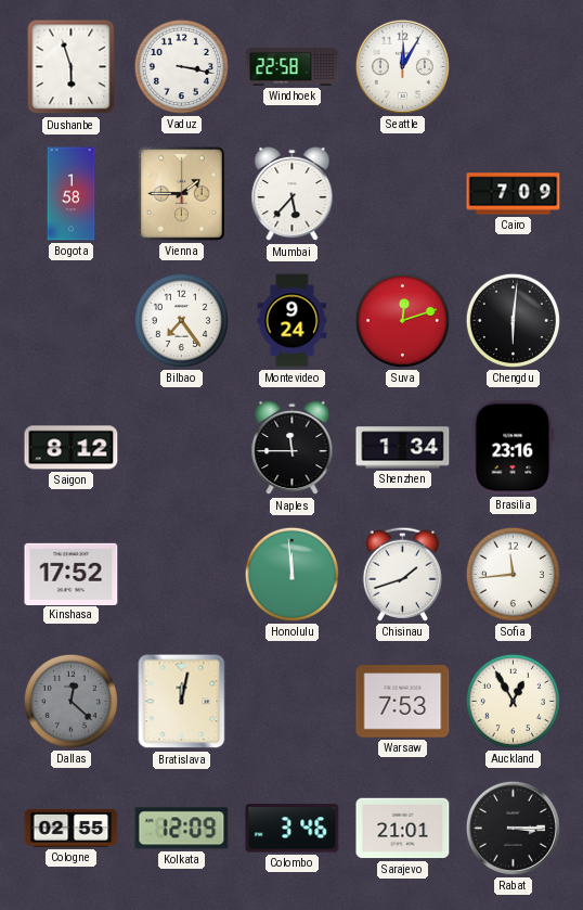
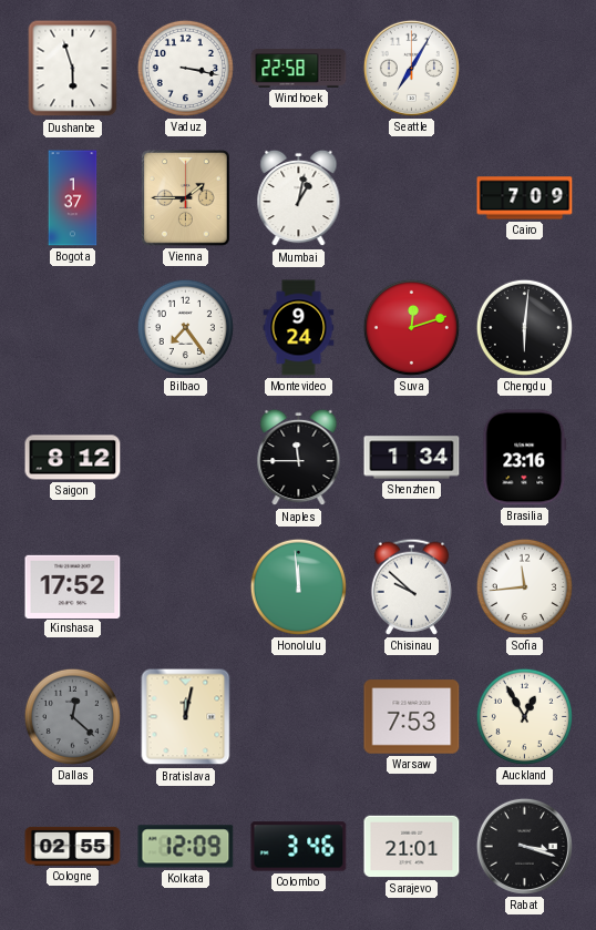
Seattle: 12:05 -> 7:05
Bogota: 1:58 -> 1:37
Mumbai: 5:37 -> 1:02
Chisinau: 1:42 -> 9:52
Rabat: 3:15 -> 3:18
